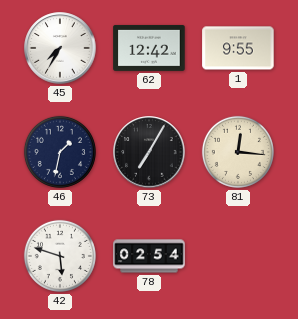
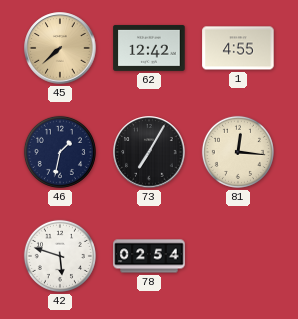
45: 7:35 -> 7:38
45 dial: white -> champagne
1: 9:55 -> 4:55
